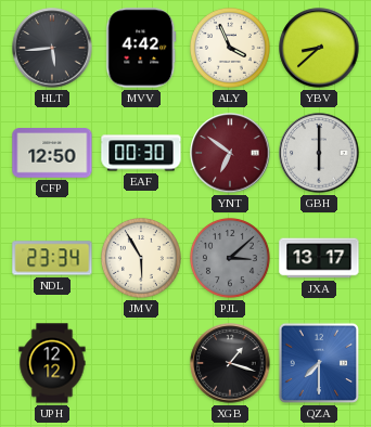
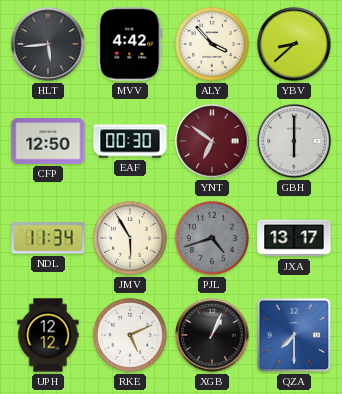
ALY: 3:56 -> 3:53
NDL: 23:34 -> 11:34
PJL: 3:08 -> 4:42
RKE: none -> 5:11
XGB: 1:18 -> 1:04
